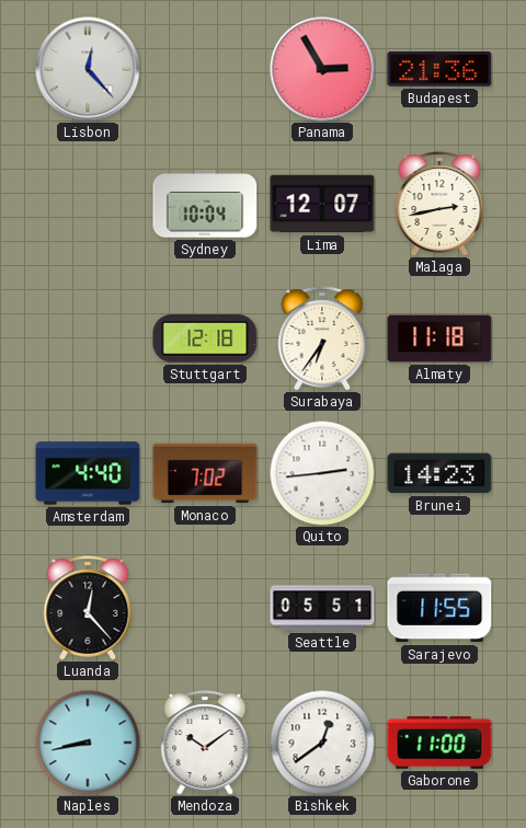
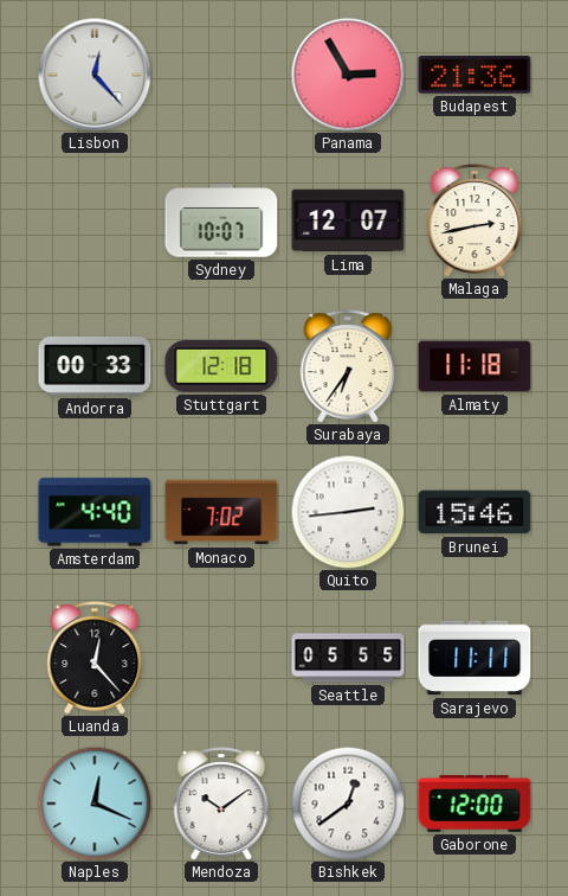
Sydney: 10:04 -> 10:07
Andorra: none -> 00:33
Brunei: 14:23 -> 15:46
Seattle: 05:51 -> 05:55
Sarajevo: 11:55 -> 11:11
Naples: 8:43 -> 12:19
Gaborone: 11:00 -> 12:00
